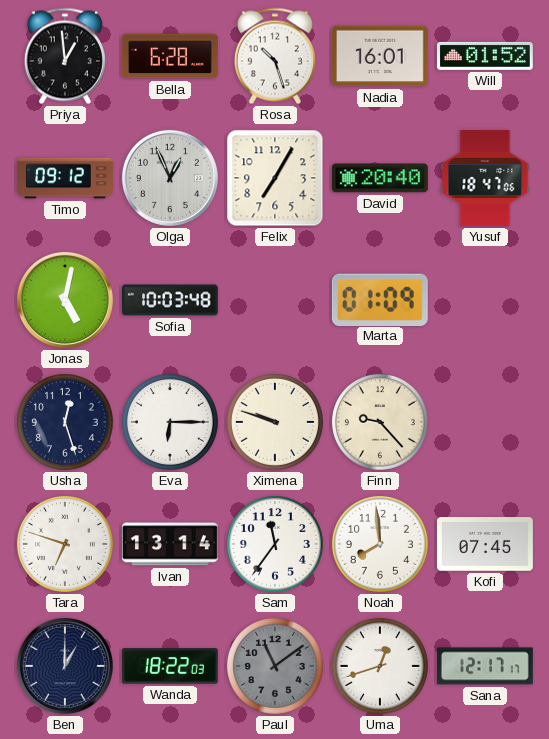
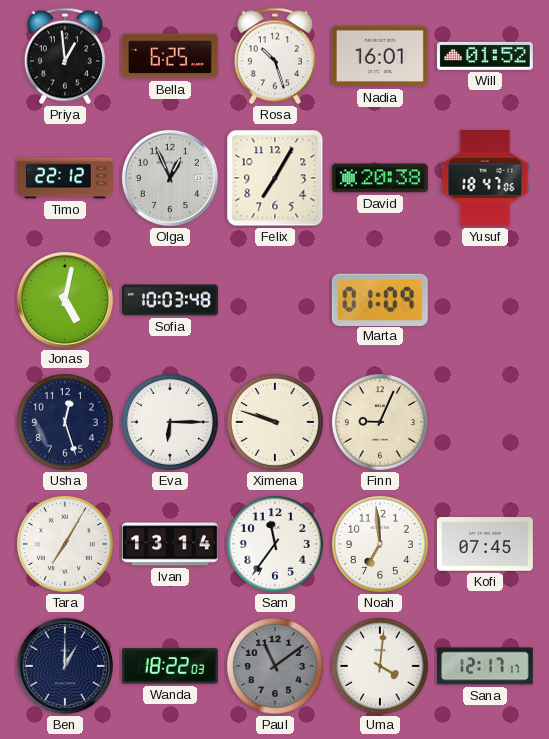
Bella: 6:28 -> 6:25
Timo: 09:12 -> 22:12
David: 20:40 -> 20:38
Finn: 9:23 -> 9:04
Tara: 6:48 -> 7:05
Noah: 7:59 -> 6:59
Uma: 12:42 -> 4:01
